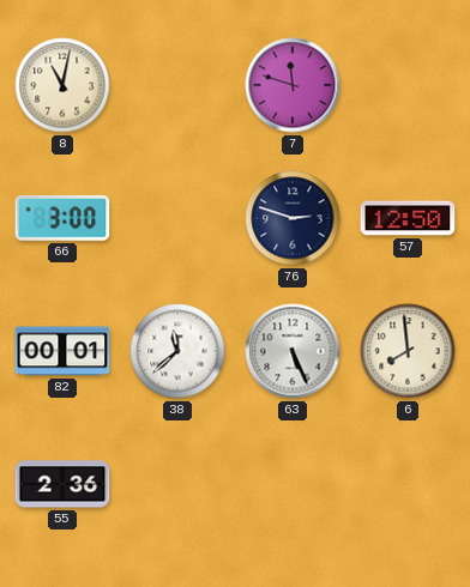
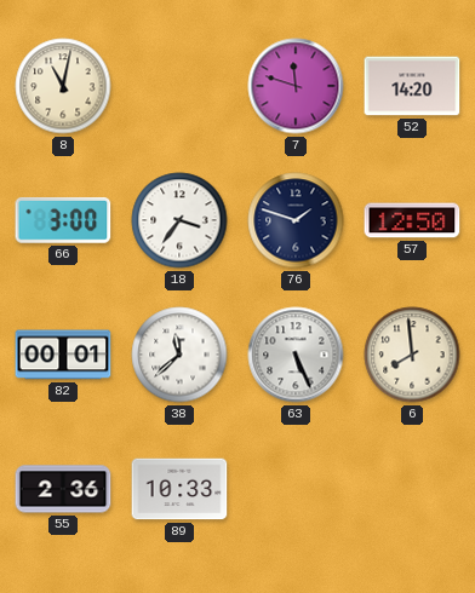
52: none -> 14:20
18: none -> 3:36
76: 2:48 -> 1:48
89: none -> 10:33
